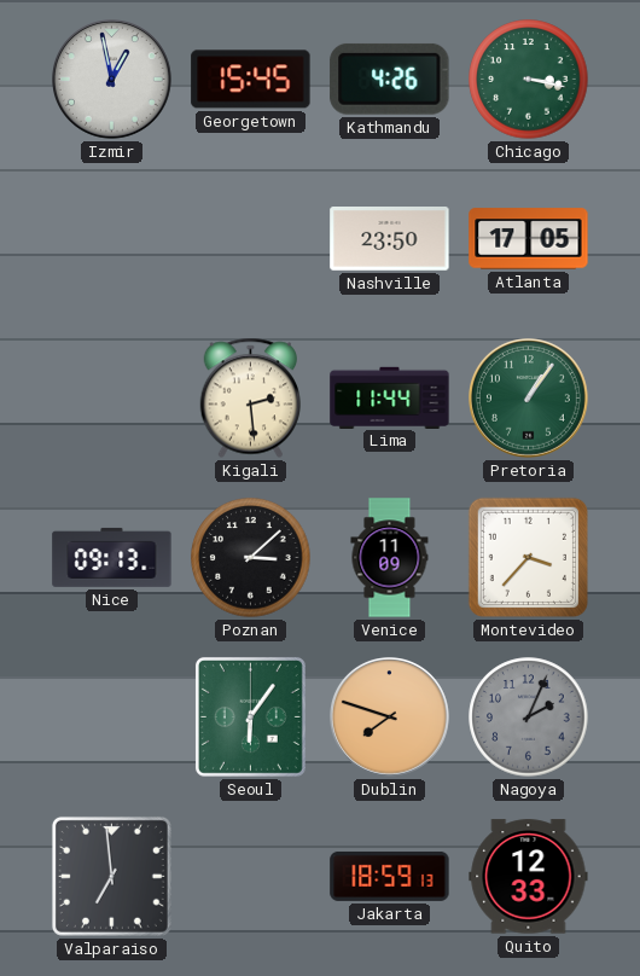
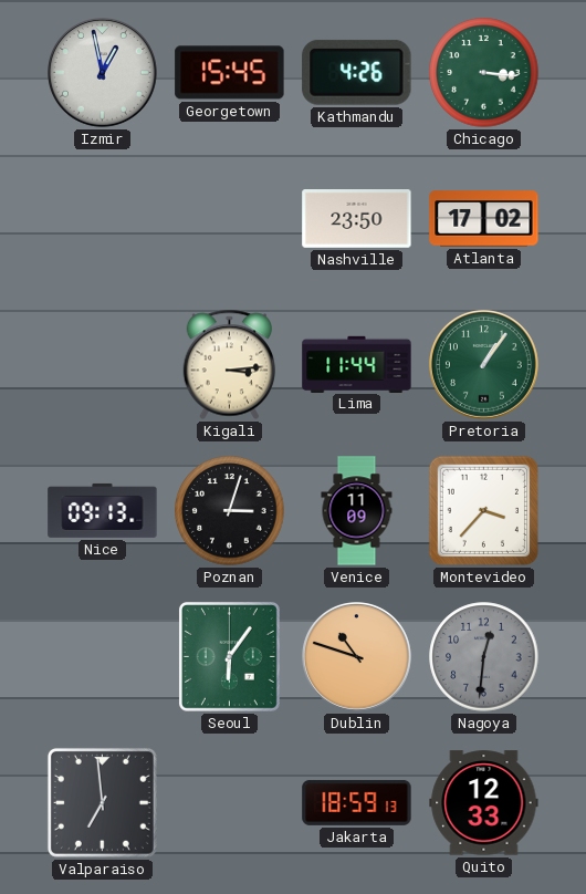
Chicago: 3:17 -> 3:16
Atlanta: 17:05 -> 17:02
Kigali: 2:29 -> 3:14
Poznan: 3:08 -> 3:03
Dublin: 7:48 -> 10:48
Nagoya: 2:04 -> 12:31
